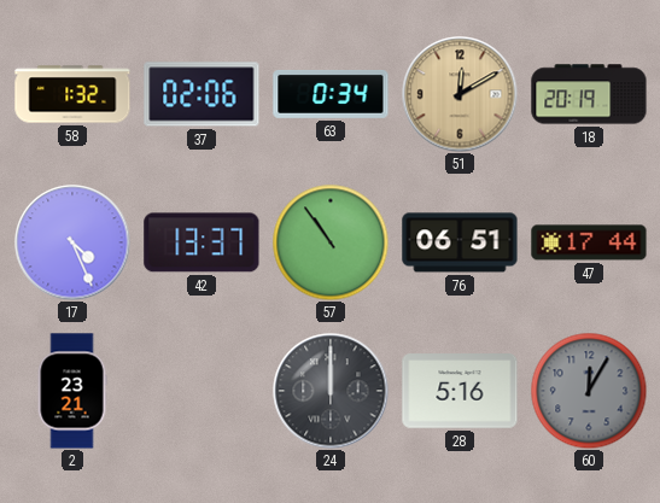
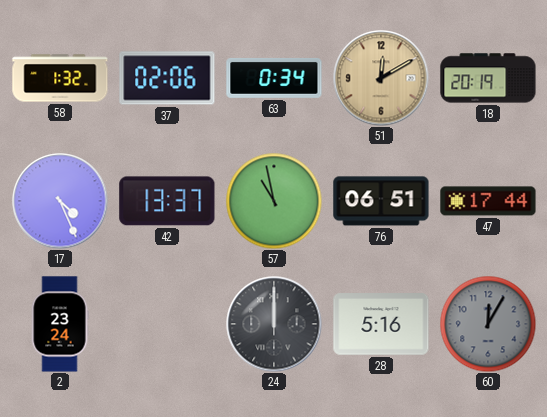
57: 10:54 -> 10:58
2: 23:21 -> 23:24
